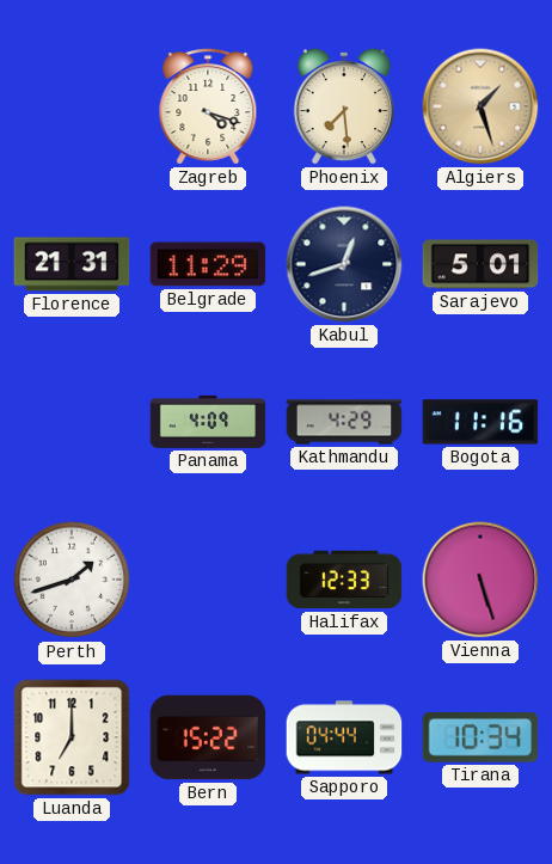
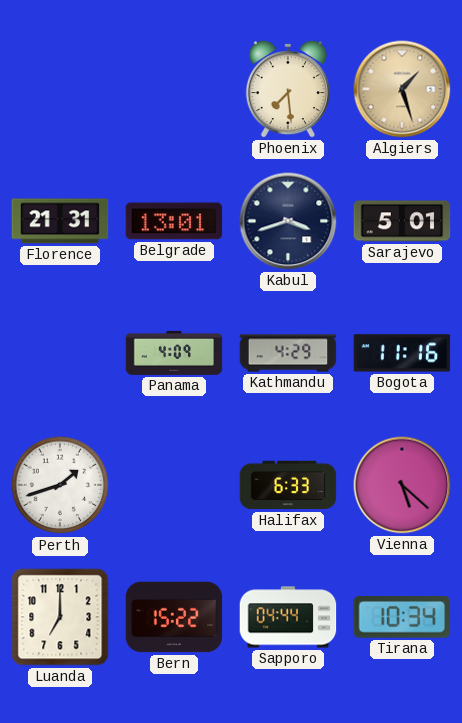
Zagreb: 4:18 -> none
Belgrade: 11:29 -> 13:01
Kabul: 12:42 -> 3:42
Halifax: 12:33 -> 6:33
Vienna: 5:27 -> 5:22
